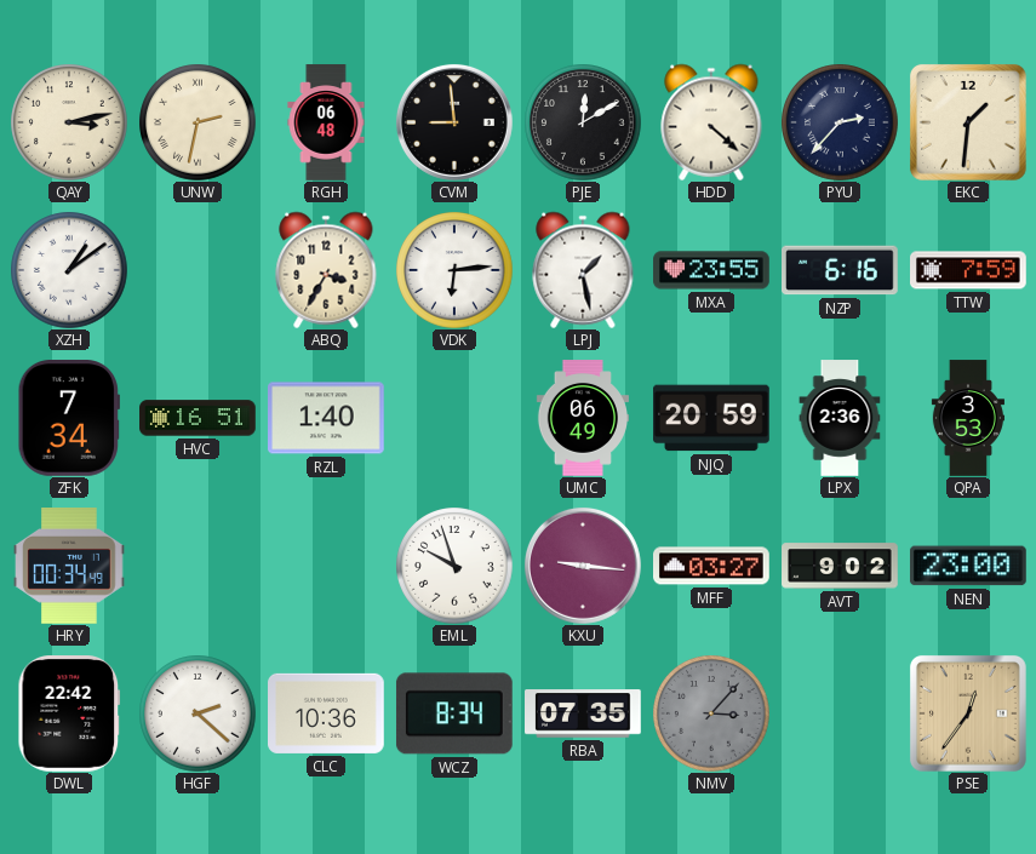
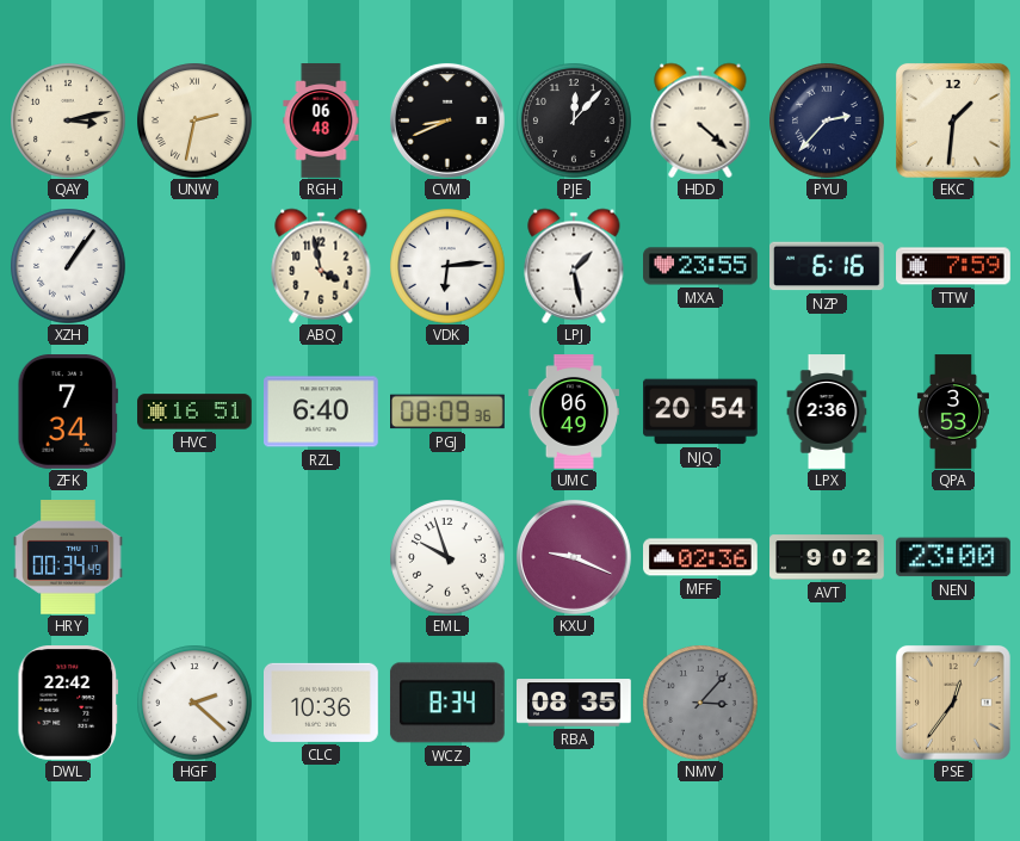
CVM: 8:59 -> 8:41
PJE: 12:10 -> 12:07
XZH: 1:09 -> 1:06
ABQ: 3:35 -> 3:58
RZL: 1:40 -> 6:40
PGJ: none -> 08:09
NJQ: 20:59 -> 20:54
KXU: 9:16 -> 9:19
MFF: 03:27 -> 02:36
RBA: 07:35 -> 08:35
